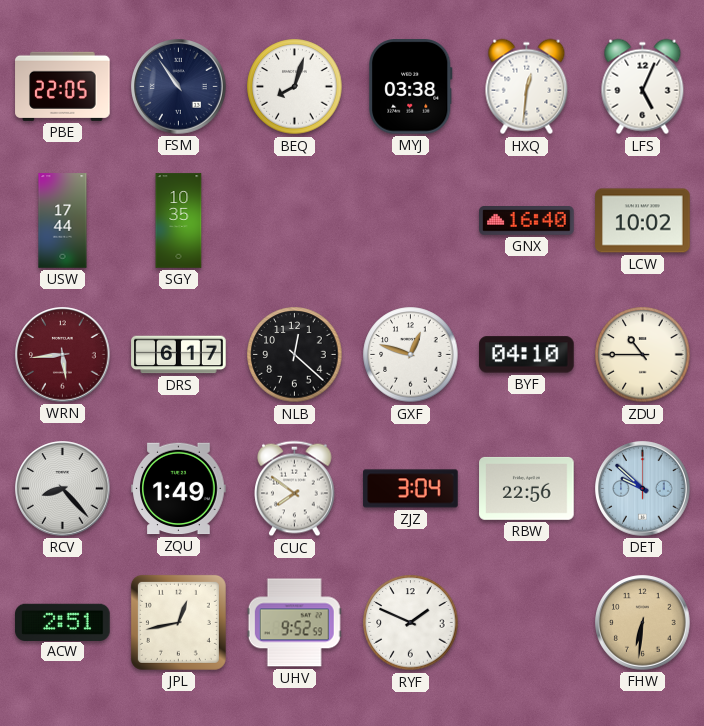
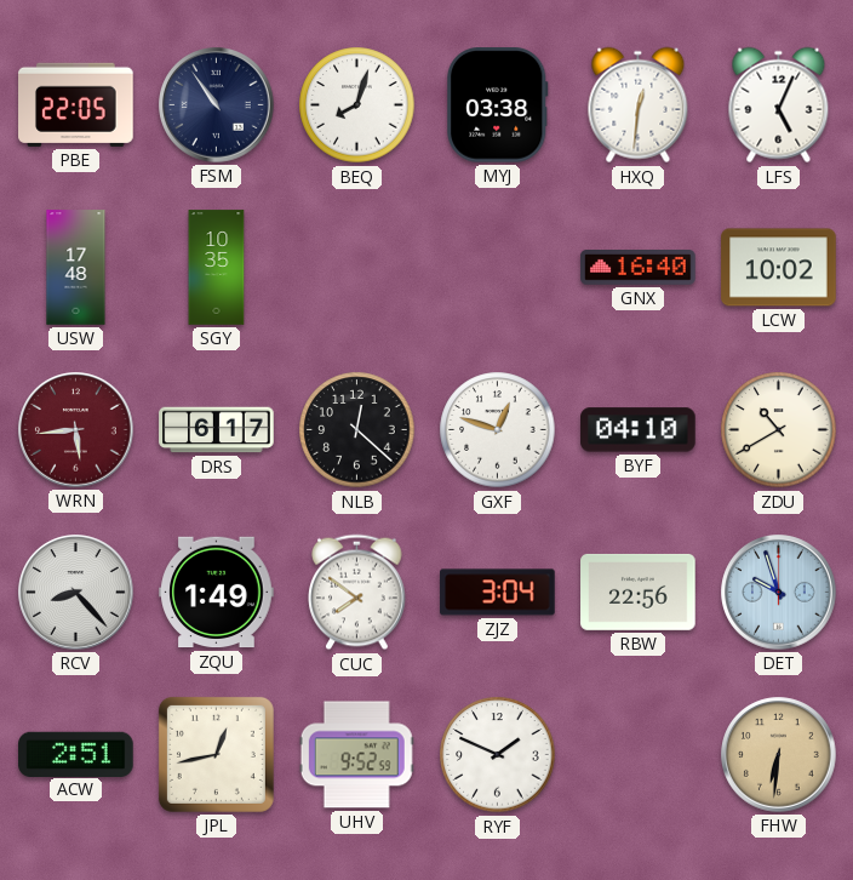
USW: 17:44 -> 17:48
ZDU: 10:45 -> 10:40
DET: 9:52 -> 9:57
